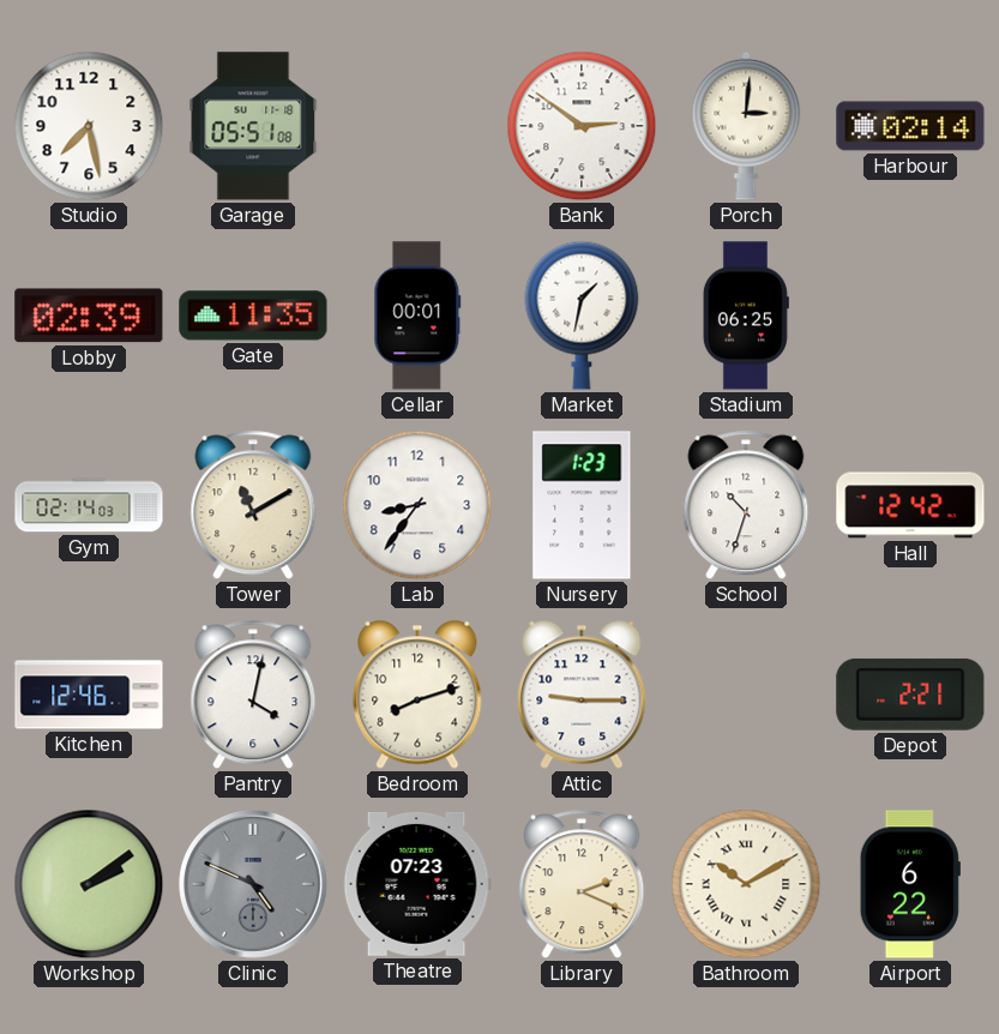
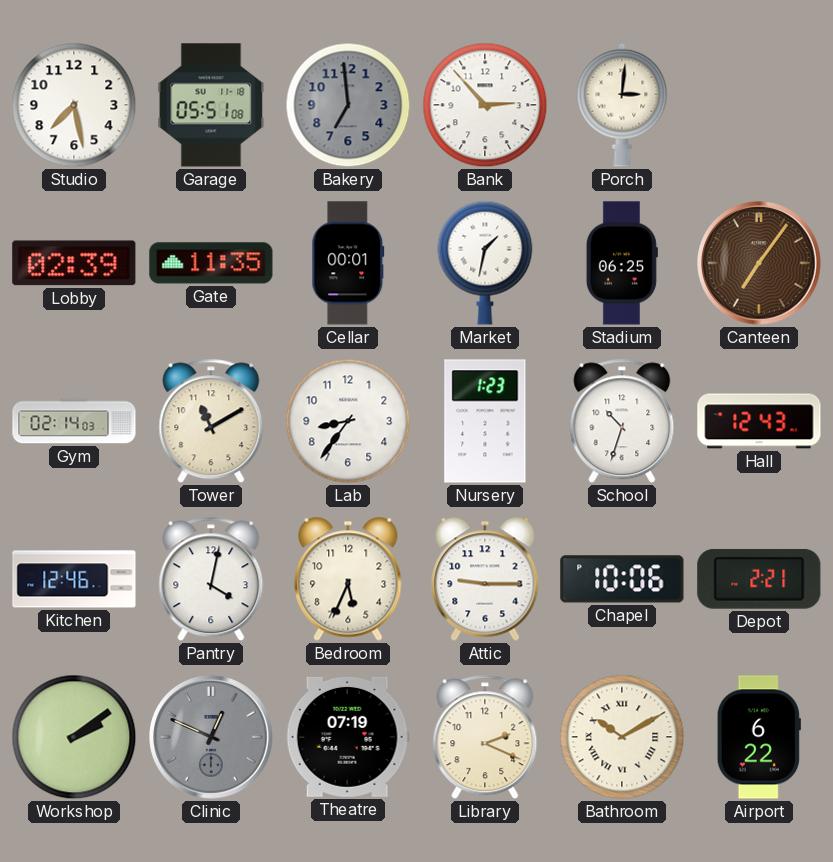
Bakery: none -> 6:59
Bank: 2:51 -> 2:53
Harbour: 02:14 -> none
Canteen: none -> 7:06
Hall: 12:42 -> 12:43
Bedroom: 8:12 -> 5:34
Chapel: none -> 10:06
Clinic: 4:49 -> 12:49
Theatre: 07:23 -> 07:19
